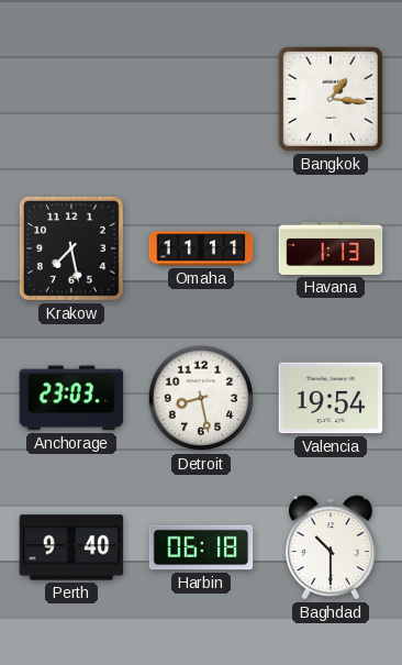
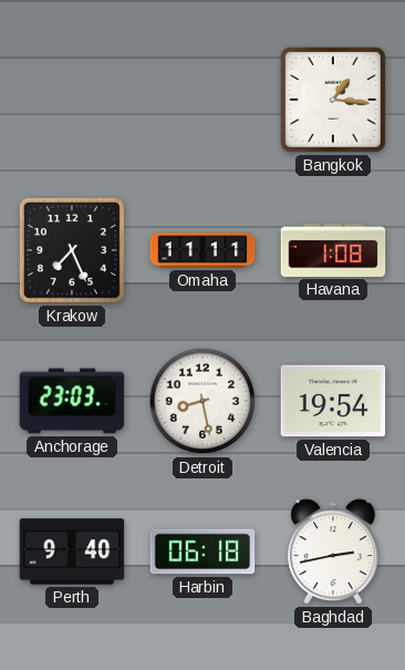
Krakow: 7:28 -> 7:26
Havana: 1:13 -> 1:08
Baghdad: 10:30 -> 2:43
